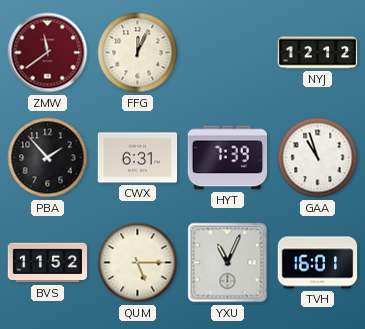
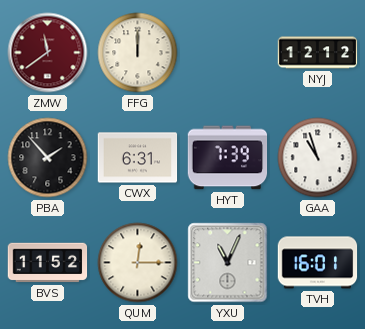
FFG: 12:04 -> 12:00
QUM: 5:15 -> 12:15
